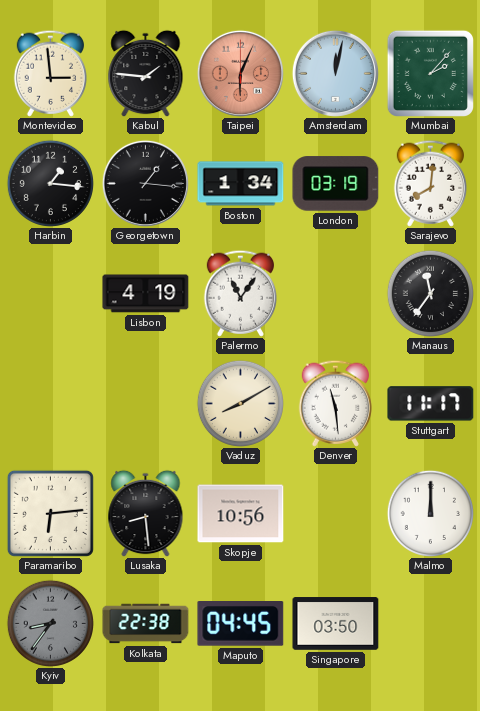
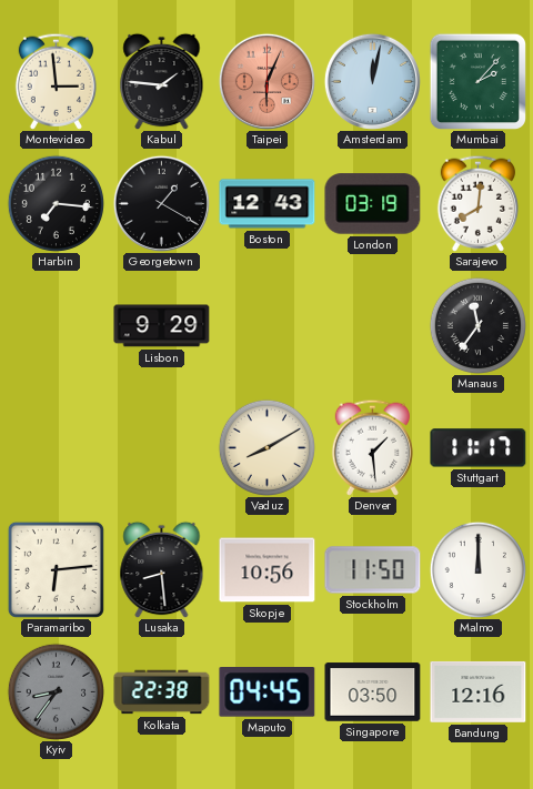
Harbin: 1:16 -> 7:16
Georgetown: 1:16 -> 1:20
Boston: 1:34 -> 12:43
Lisbon: 4:19 -> 9:29
Palermo: 11:06 -> none
Denver: 11:29 -> 1:29
Stockholm: none -> 11:50
Bandung: none -> 12:16
